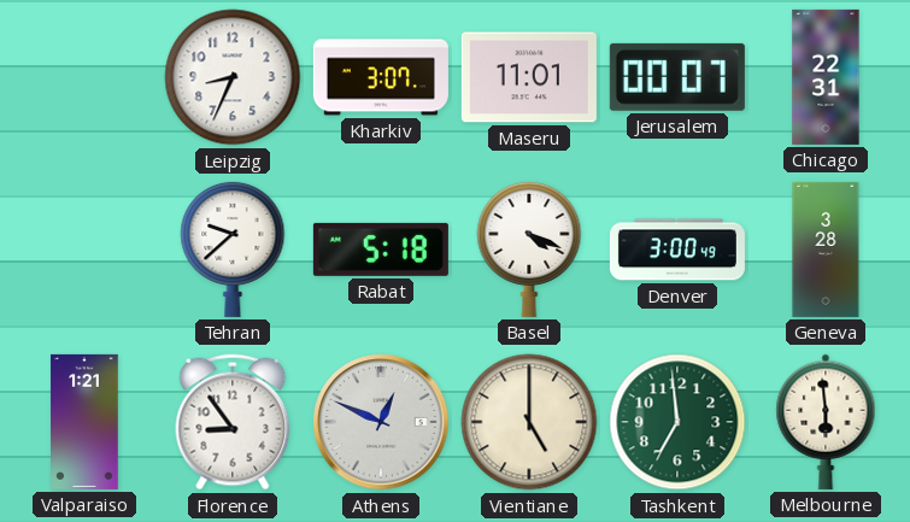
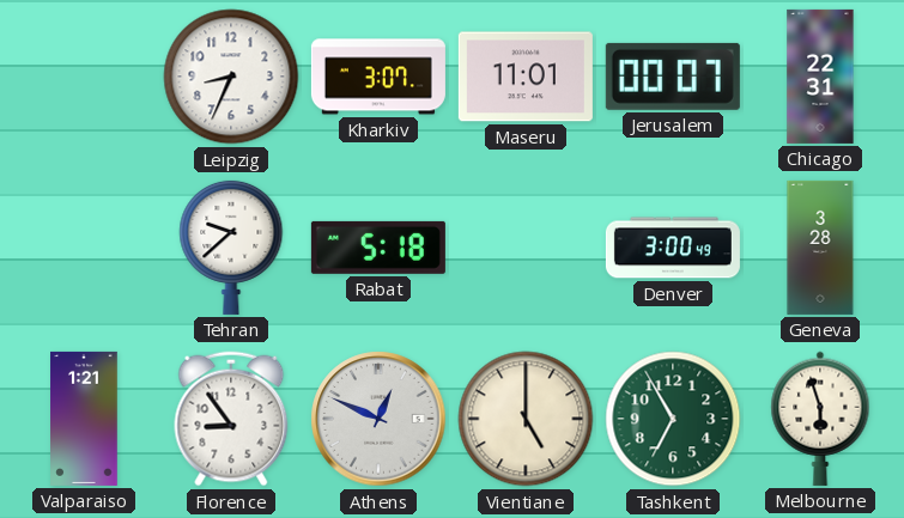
Basel: 4:19 -> none
Tashkent: 6:59 -> 6:55
Melbourne: 5:59 -> 5:57
